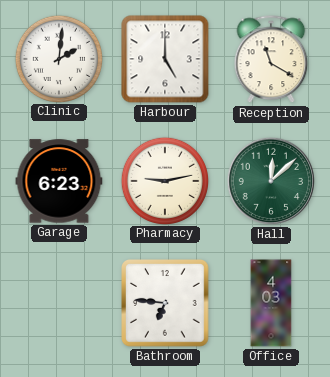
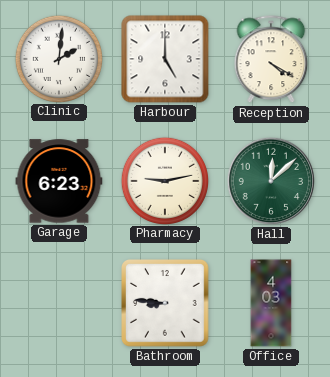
Reception: 11:20 -> 4:20
Bathroom: 6:46 -> 8:46
